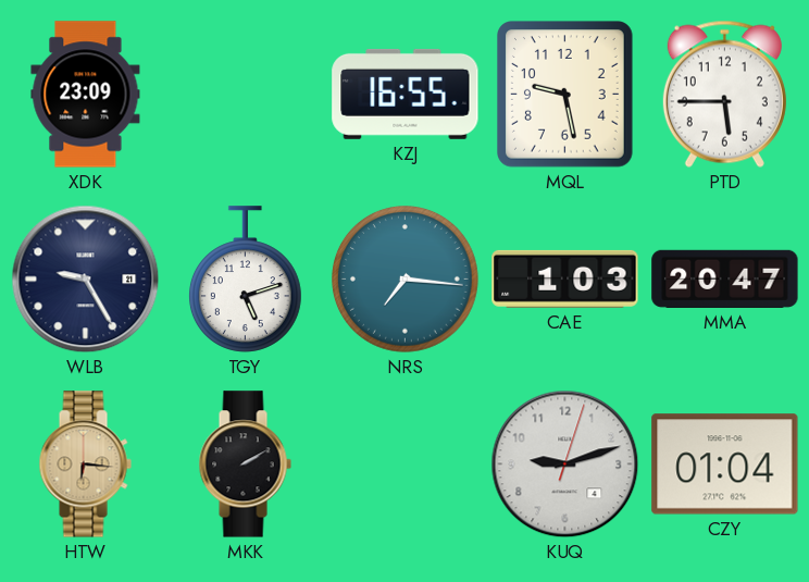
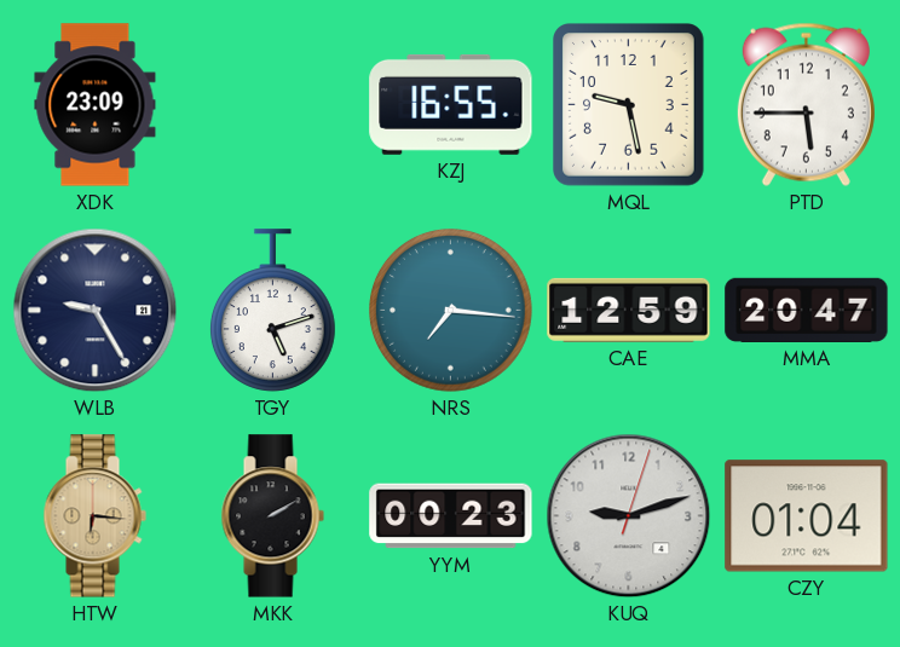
CAE: 1:03 -> 12:59
YYM: none -> 00:23
